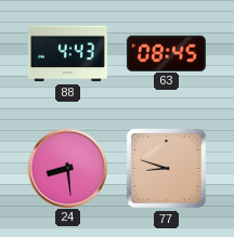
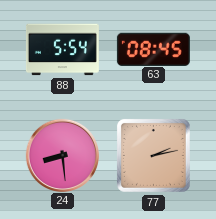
88: 4:43 -> 5:54
77: 8:48 -> 2:13
